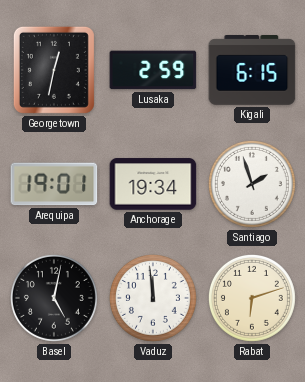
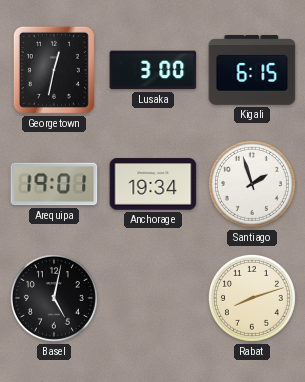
Lusaka: 2:59 -> 3:00
Vaduz: 11:59 -> none
Rabat: 6:12 -> 8:12
